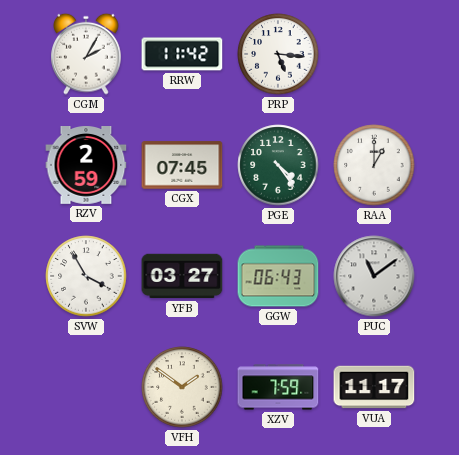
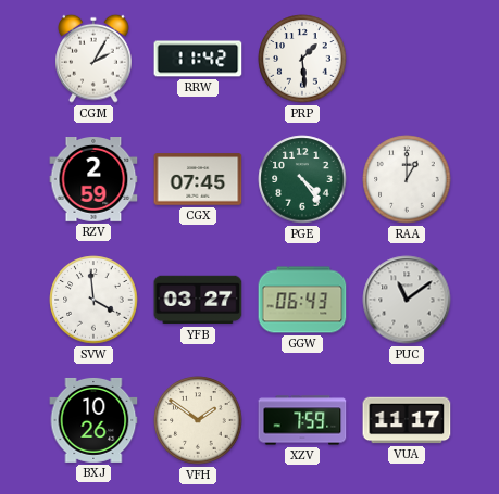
PRP: 5:16 -> 1:29
SVW: 3:55 -> 3:59
BXJ: none -> 10:26
